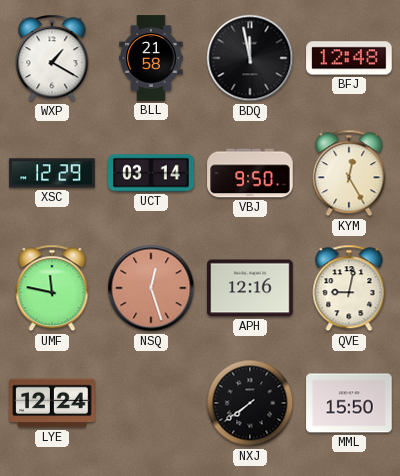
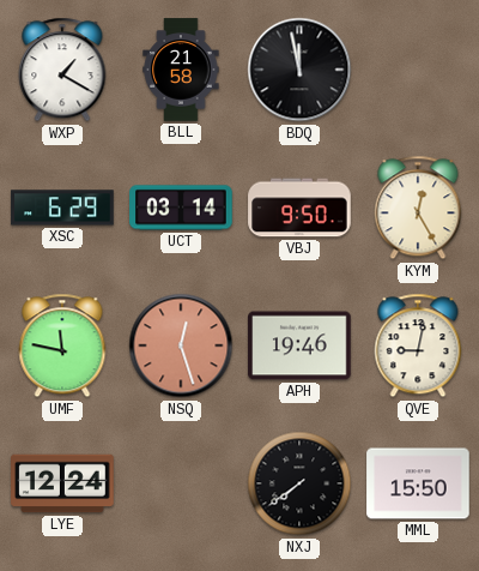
BFJ: 12:48 -> none
XSC: 12:29 -> 6:29
APH: 12:16 -> 19:46
